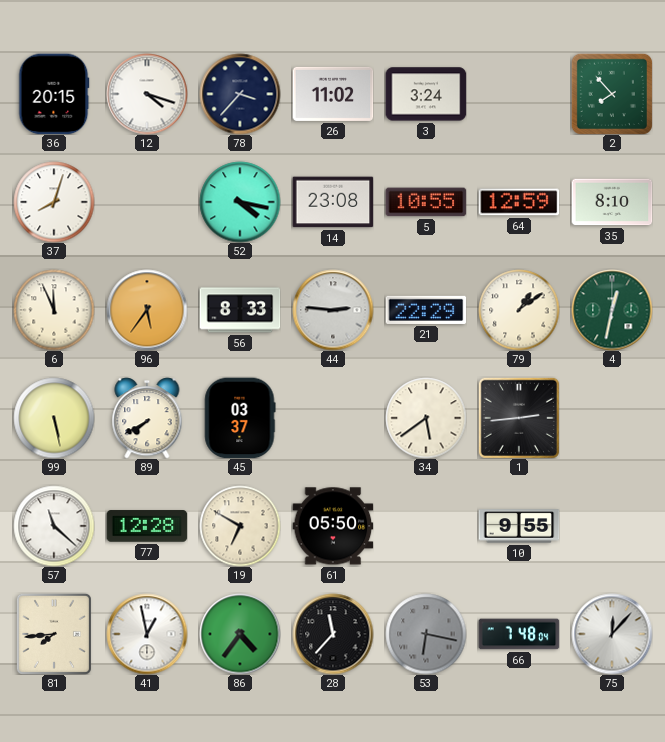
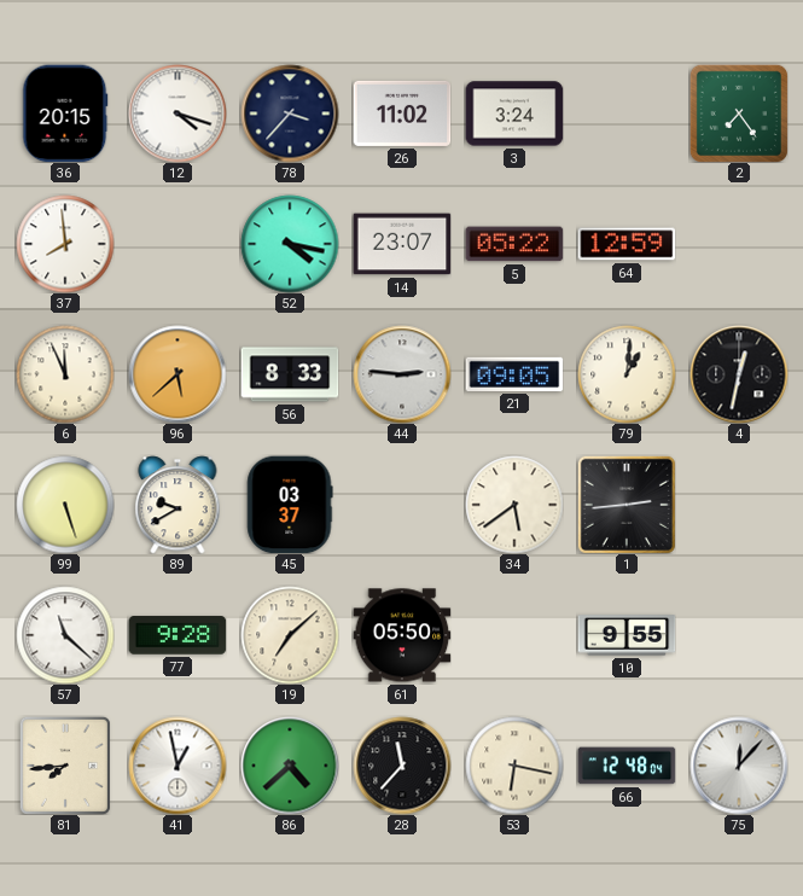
2: 7:53 -> 7:24
37: 8:03 -> 7:59
14: 23:08 -> 23:07
5: 10:55 -> 05:22
35: 8:10 -> none
96: 5:36 -> 5:38
21: 22:29 -> 09:05
79: 1:09 -> 1:01
4 dial: green -> black
99: 5:28 -> 5:27
89: 7:40 -> 9:40
77: 12:28 -> 9:28
19: 6:50 -> 7:08
86: 4:36 -> 4:38
53 dial: grey -> cream
66: 7:48 -> 12:48
